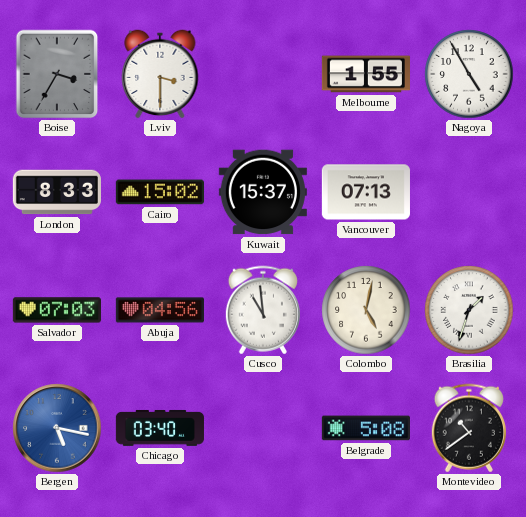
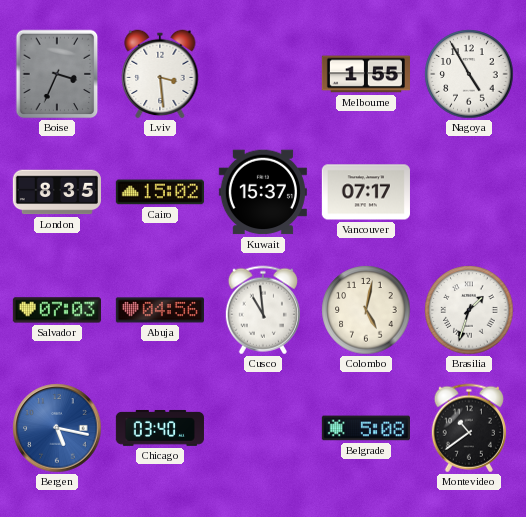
Boise: 3:35 -> 3:34
Lviv: 3:30 -> 3:29
London: 8:33 -> 8:35
Vancouver: 07:13 -> 07:17
